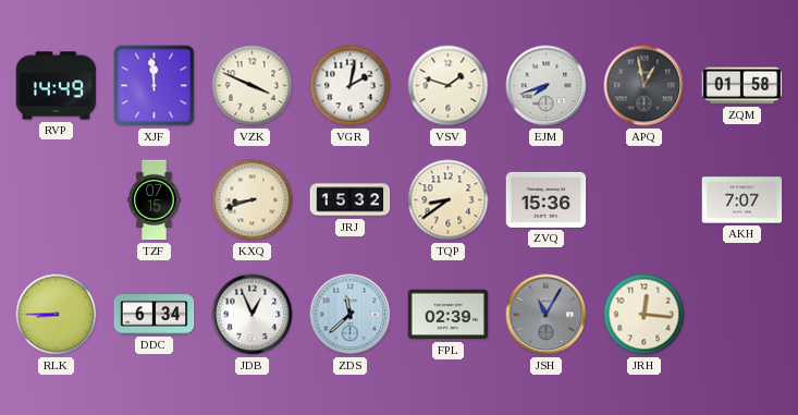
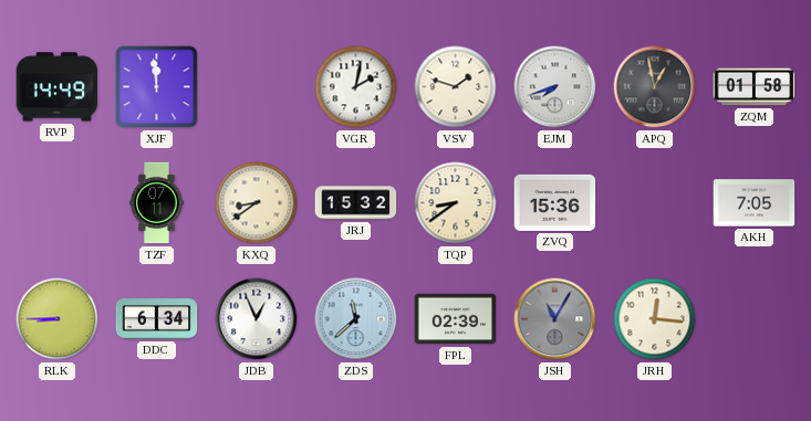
VZK: 3:49 -> none
TZF: 07:15 -> 07:11
KXQ: 8:42 -> 8:39
AKH: 7:07 -> 7:05
